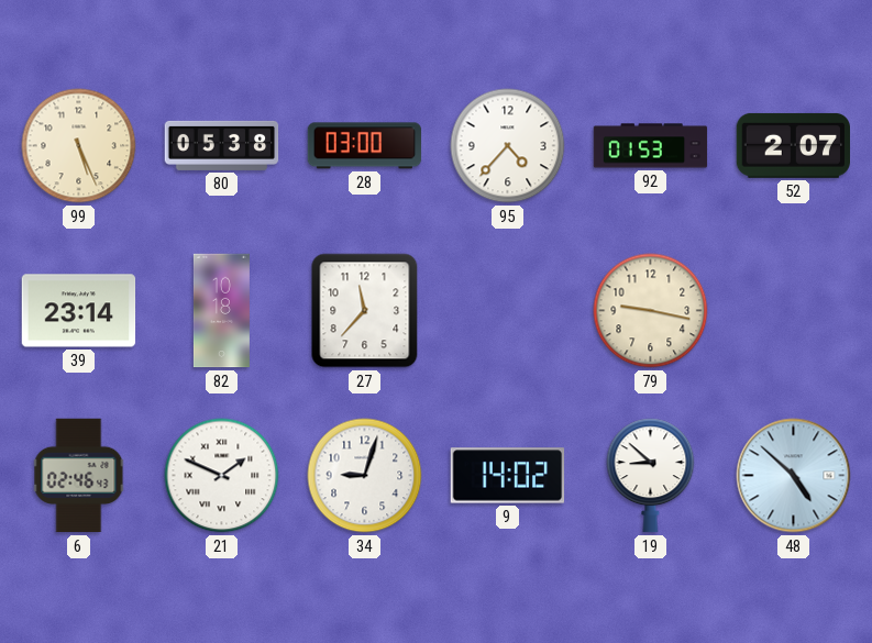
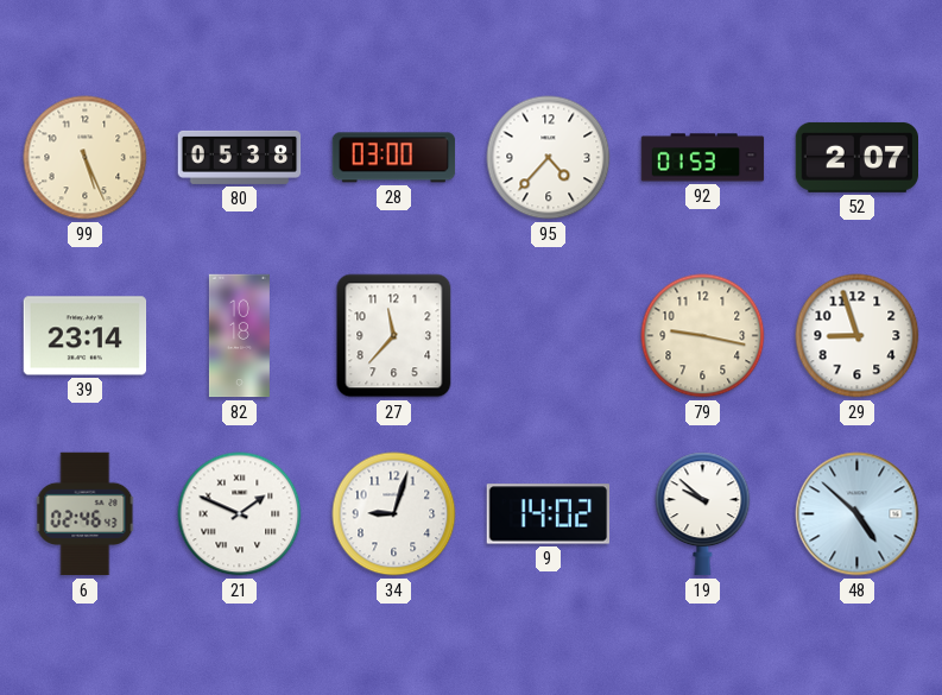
29: none -> 8:57
19: 8:52 -> 9:52
